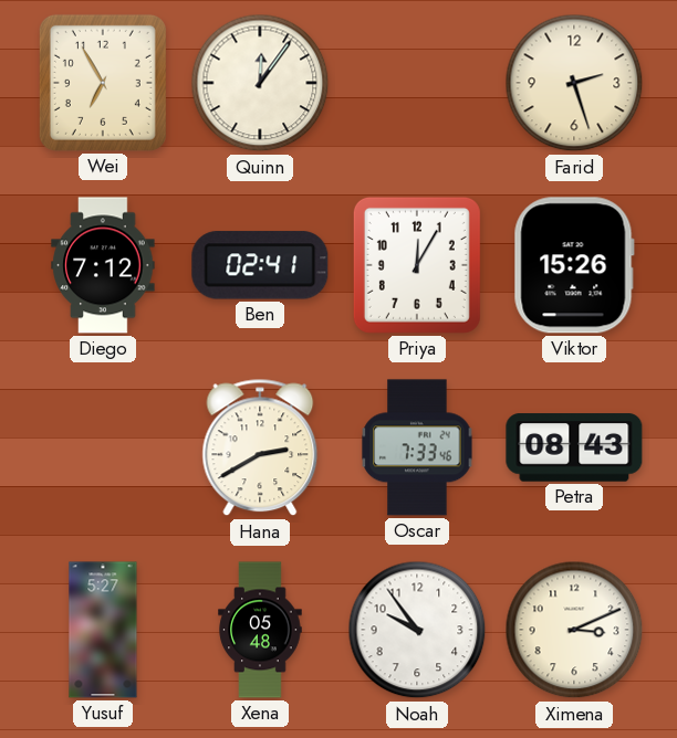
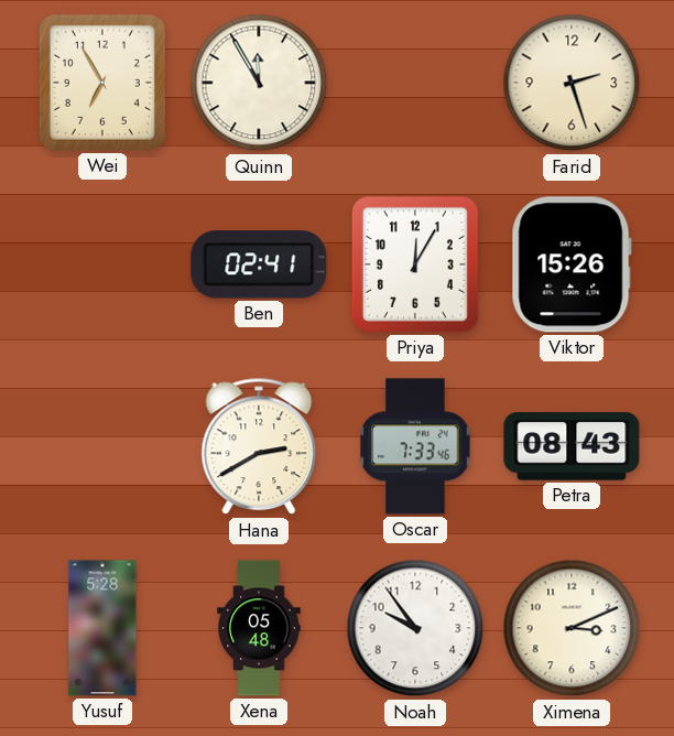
Quinn: 12:06 -> 11:55
Diego: 7:12 -> none
Yusuf: 5:27 -> 5:28
